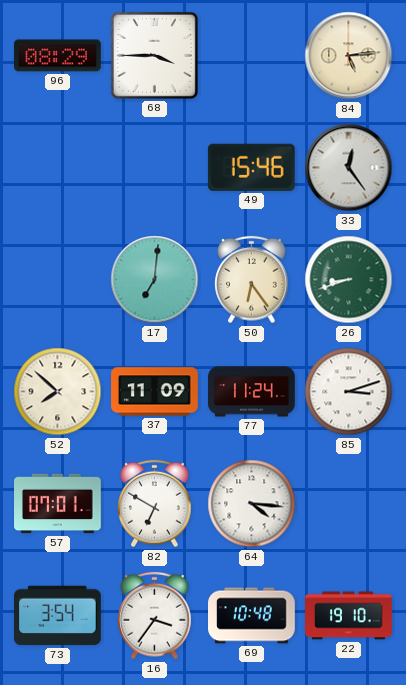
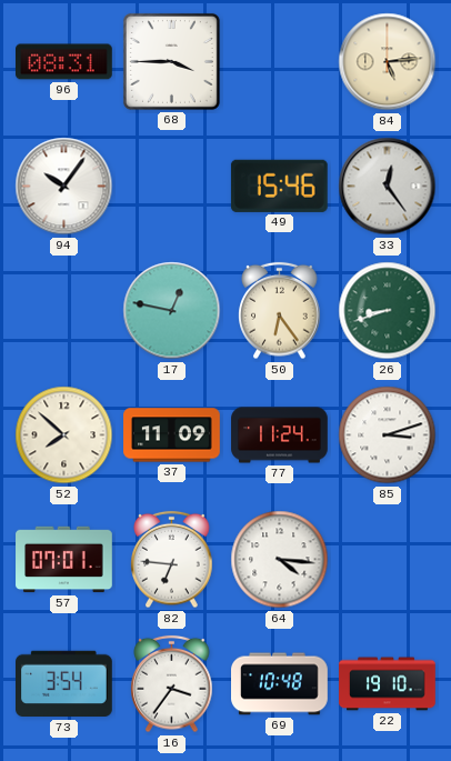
96: 08:29 -> 08:31
94: none -> 10:06
17: 7:01 -> 12:47
82: 6:50 -> 6:46
